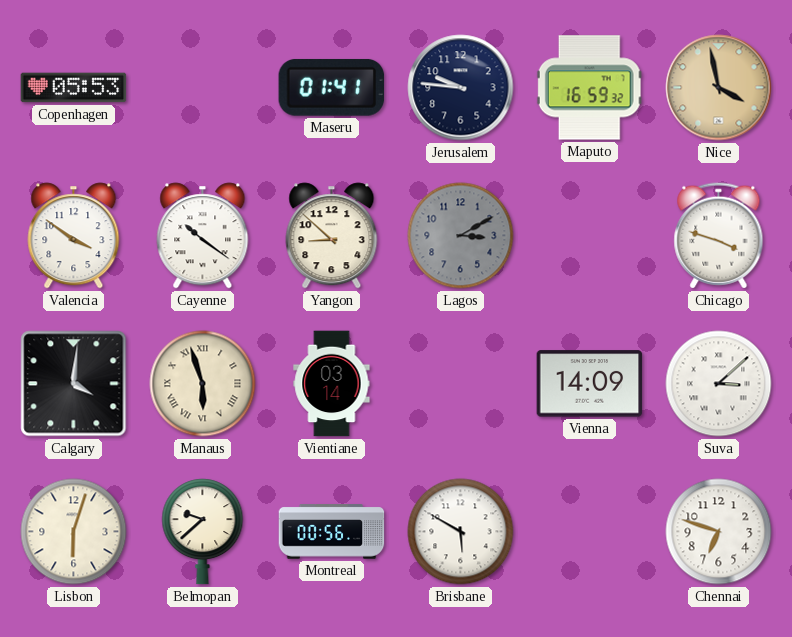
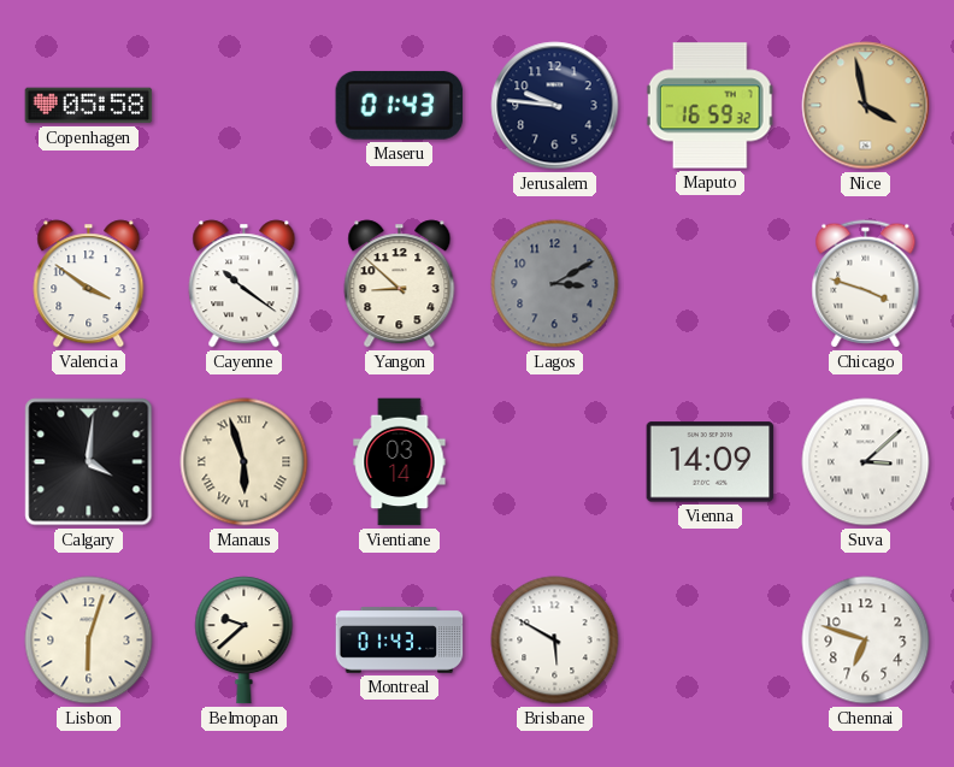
Copenhagen: 05:53 -> 05:58
Maseru: 01:41 -> 01:43
Montreal: 00:56 -> 01:43
